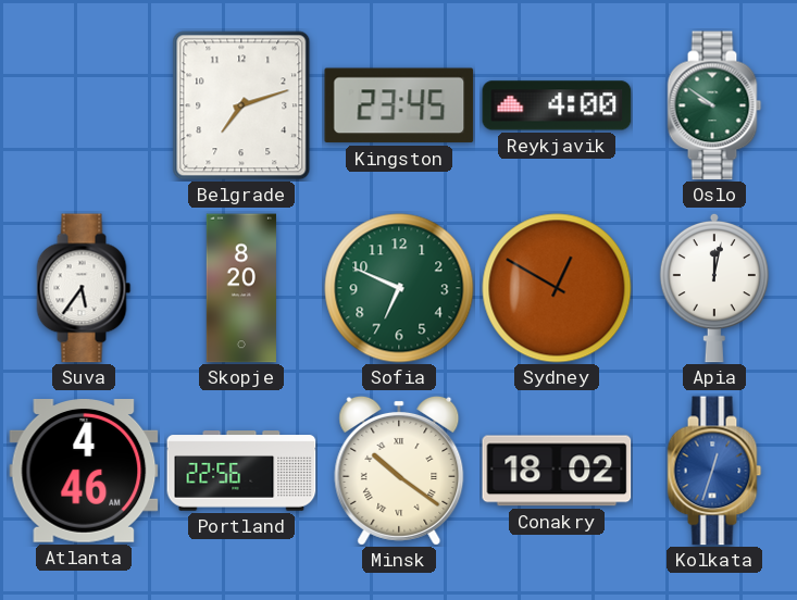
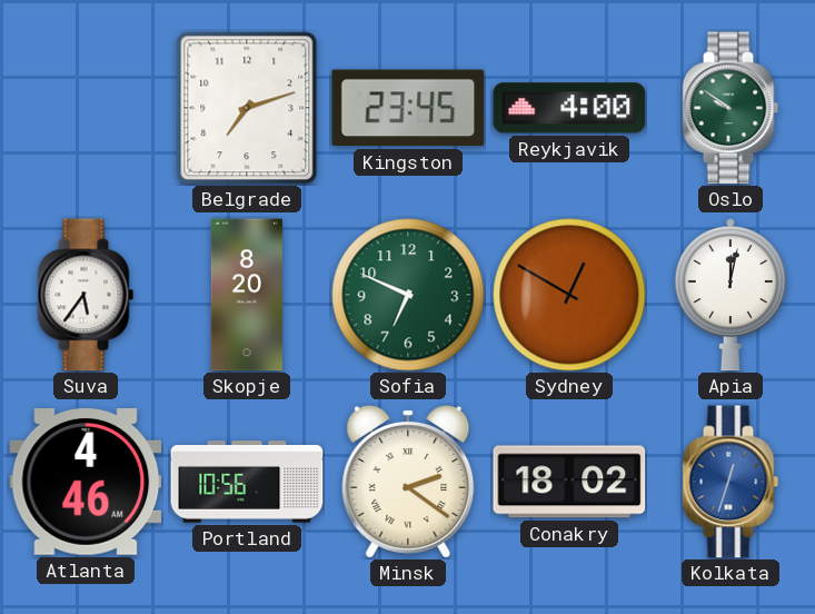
Portland: 22:56 -> 10:56
Minsk: 10:21 -> 2:21
